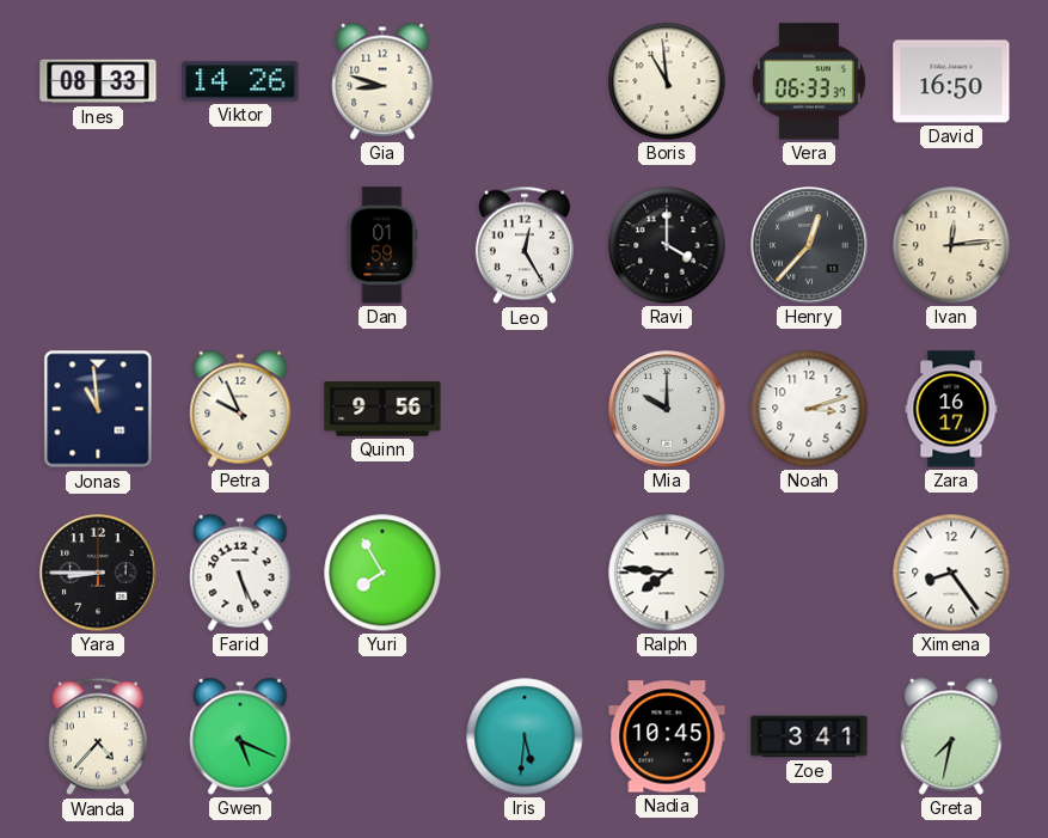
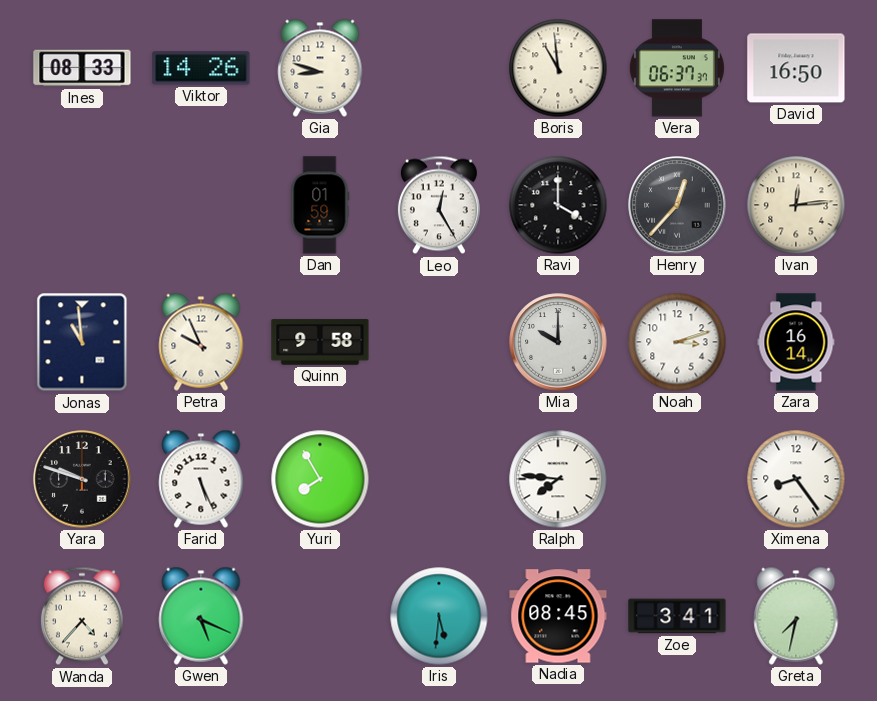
Vera: 06:33 -> 06:37
Quinn: 9:56 -> 9:58
Zara: 16:17 -> 16:14
Yara: 8:45 -> 9:48
Nadia: 10:45 -> 08:45
